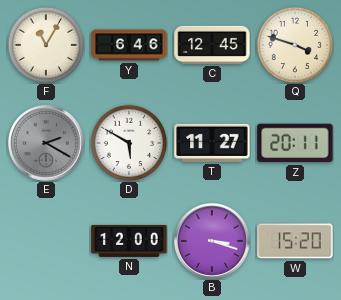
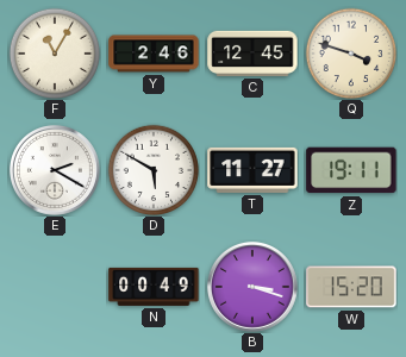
Y: 6:46 -> 2:46
E dial: grey -> white
Z: 20:11 -> 19:11
N: 12:00 -> 00:49
